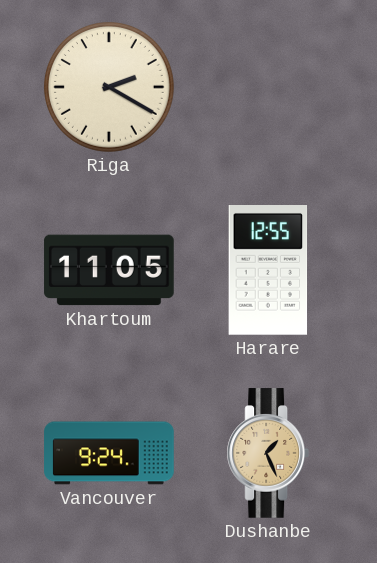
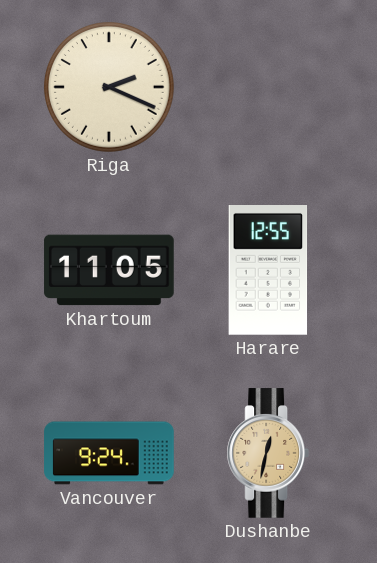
Riga: 2:20 -> 2:19
Dushanbe: 1:26 -> 12:32
